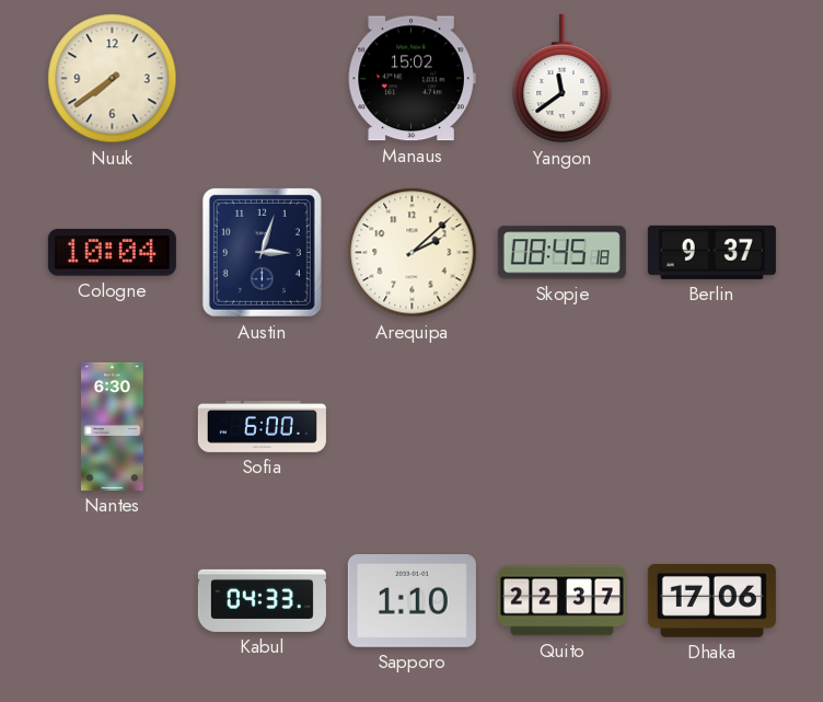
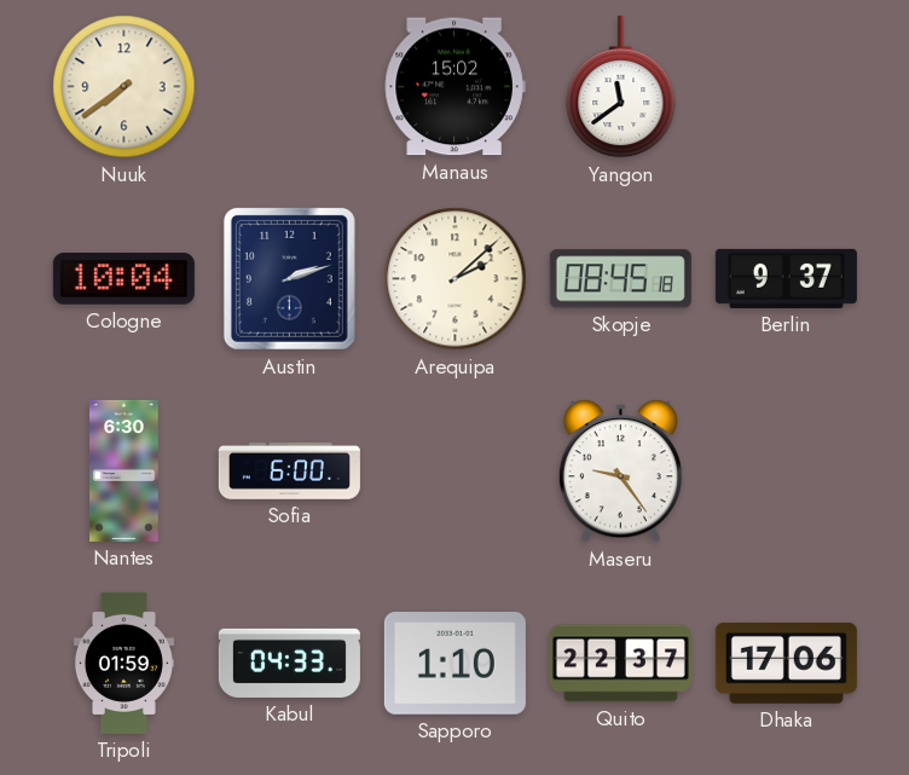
Austin: 3:03 -> 2:12
Maseru: none -> 9:24
Tripoli: none -> 01:59
